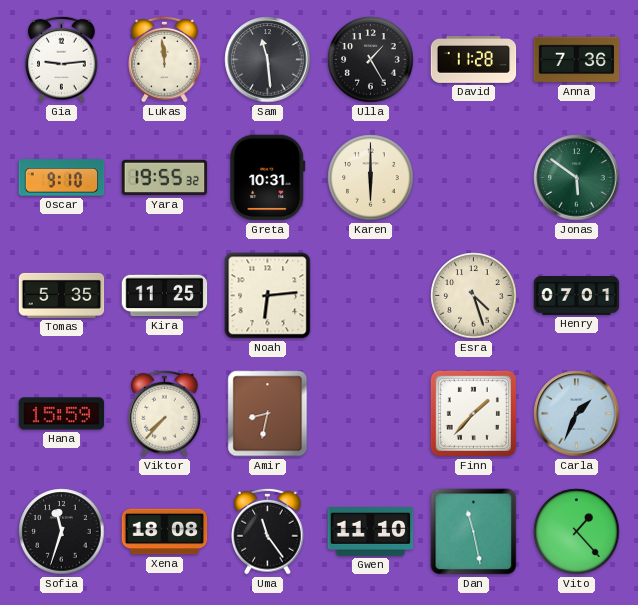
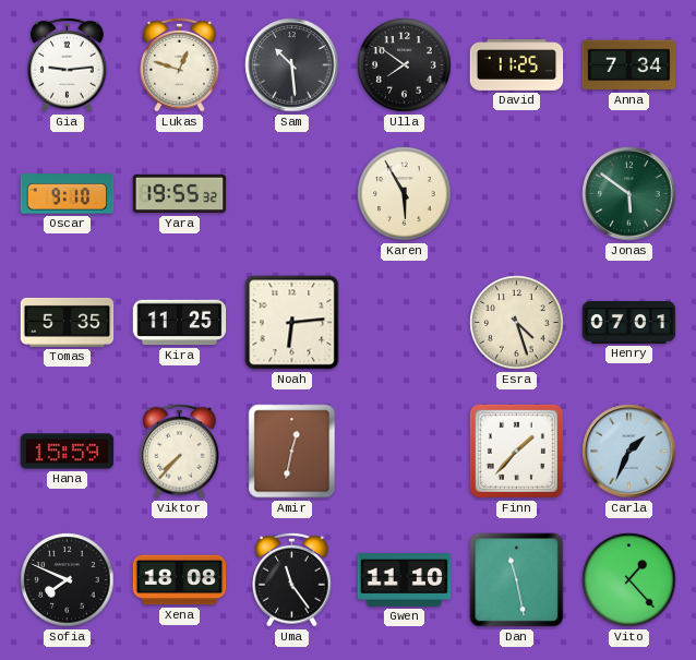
Lukas: 11:59 -> 12:48
Sam: 11:29 -> 10:29
Ulla: 1:25 -> 7:51
David: 11:28 -> 11:25
Anna: 7:36 -> 7:34
Greta: 10:31 -> none
Karen: 6:00 -> 5:55
Amir: 8:32 -> 12:32
Sofia: 11:33 -> 7:49
